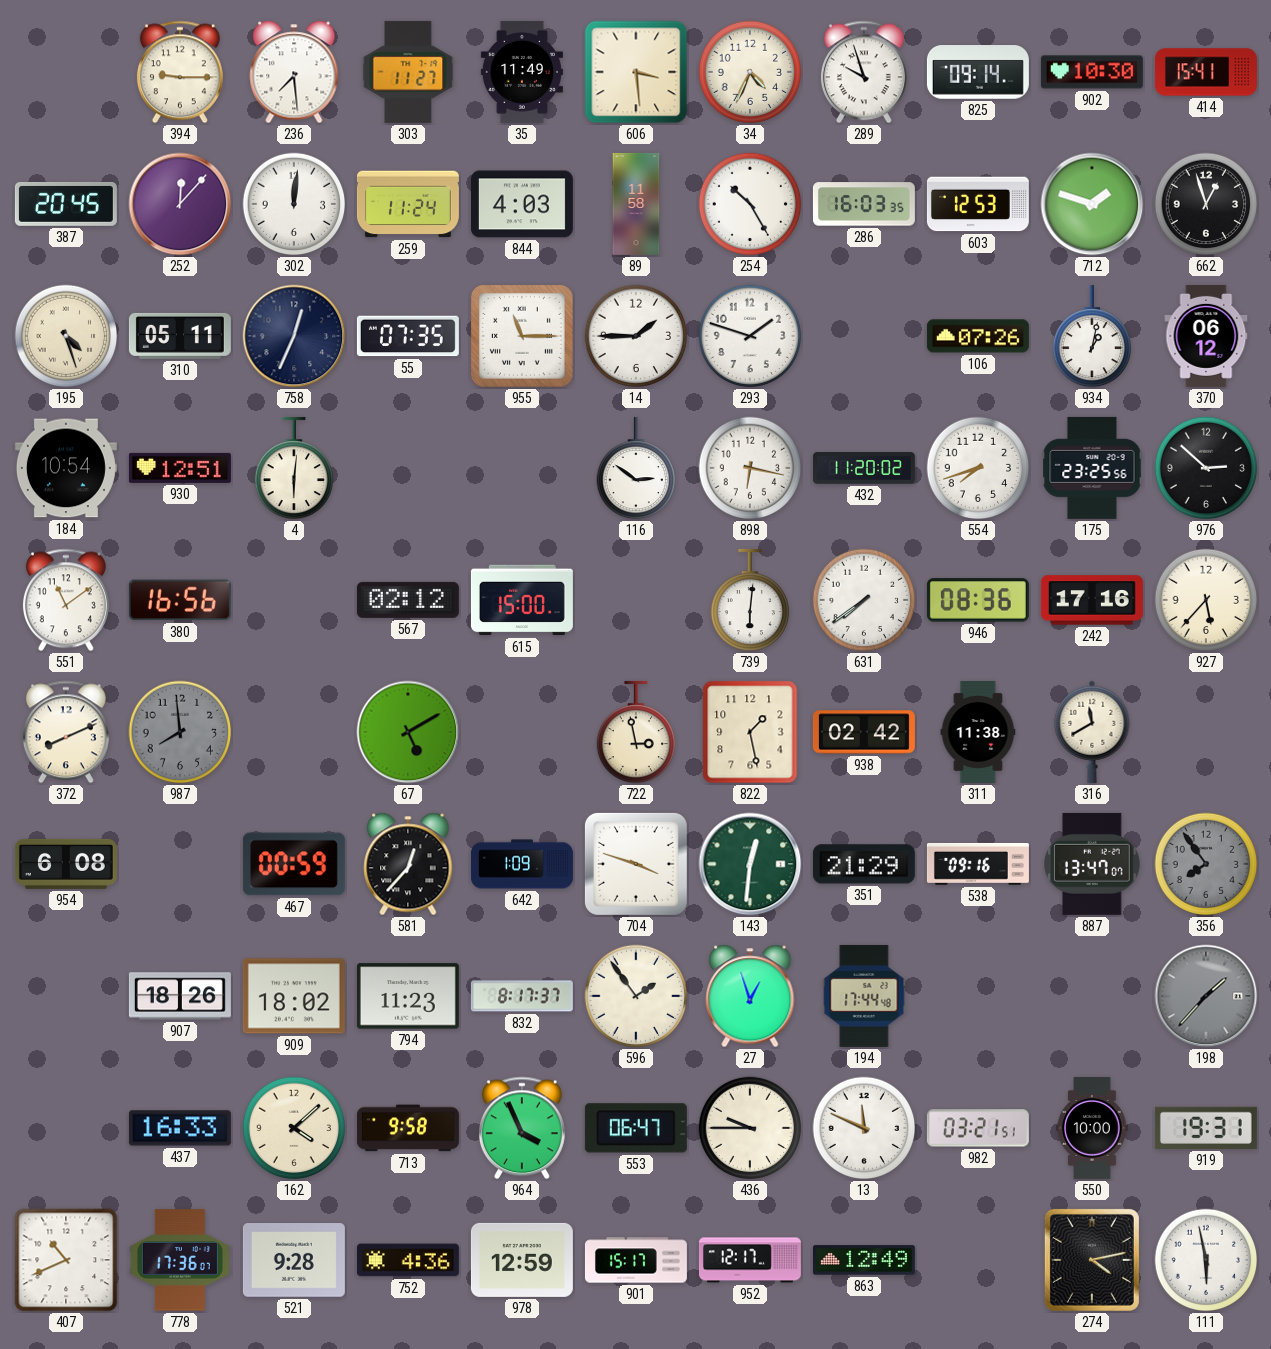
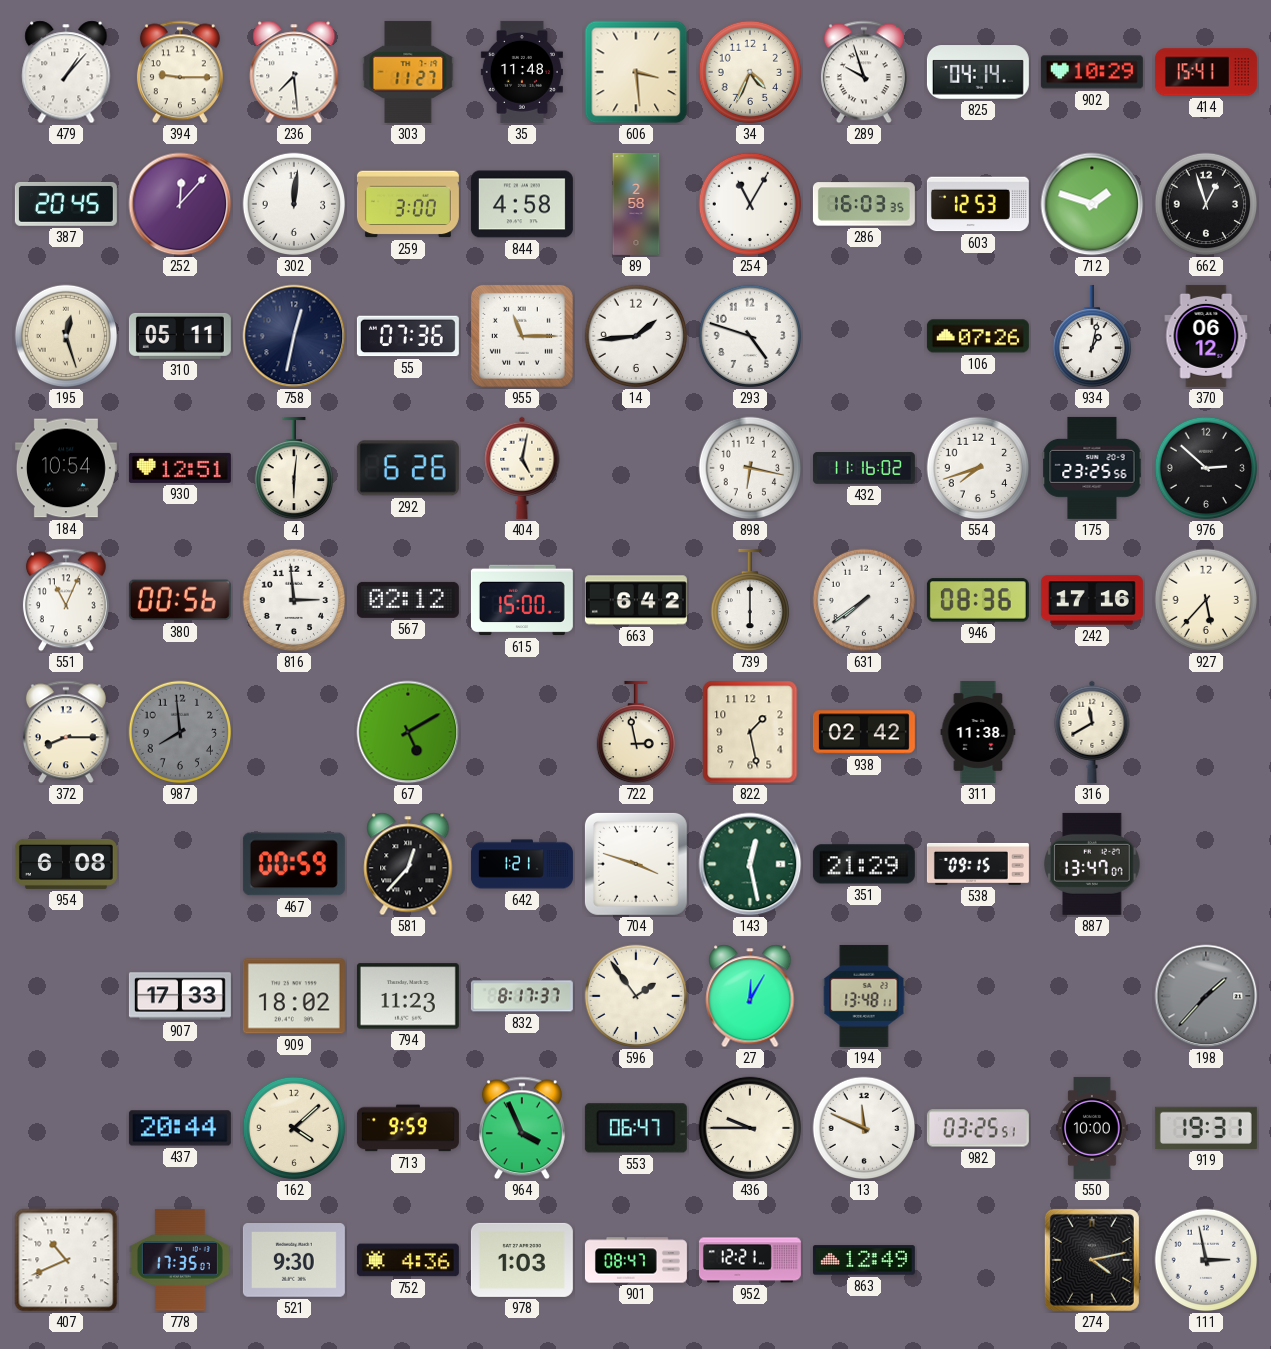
479: none -> 1:07
35: 11:49 -> 11:48
825: 09:14 -> 04:14
902: 10:30 -> 10:29
259: 11:24 -> 3:00
844: 4:03 -> 4:58
89: 11:58 -> 2:58
254: 10:25 -> 11:05
195: 4:27 -> 12:27
758: 12:34 -> 12:32
55: 07:35 -> 07:36
14: 1:45 -> 1:44
293: 1:48 -> 4:48
292: none -> 6:26
404: none -> 5:02
116: 2:51 -> none
432: 11:20 -> 11:16
551: 11:09 -> 11:04
380: 16:56 -> 00:56
816: none -> 2:59
663: none -> 6:42
739: 6:01 -> 6:00
372: 8:11 -> 8:15
642: 1:09 -> 1:21
143: 12:31 -> 12:28
538: 09:16 -> 09:15
356: 7:54 -> none
907: 18:26 -> 17:33
27: 12:57 -> 12:05
194: 17:44 -> 13:48
437: 16:33 -> 20:44
713: 9:58 -> 9:59
982: 03:21 -> 03:25
778: 17:36 -> 17:35
521: 9:28 -> 9:30
978: 12:59 -> 1:03
901: 15:17 -> 08:47
952: 12:17 -> 12:21
111: 5:58 -> 2:58
